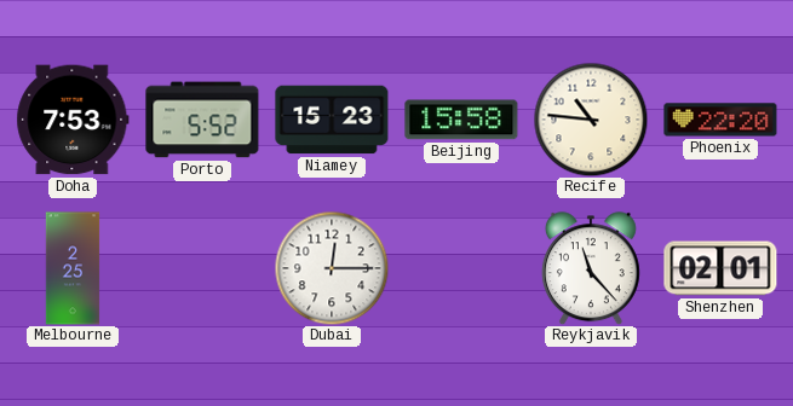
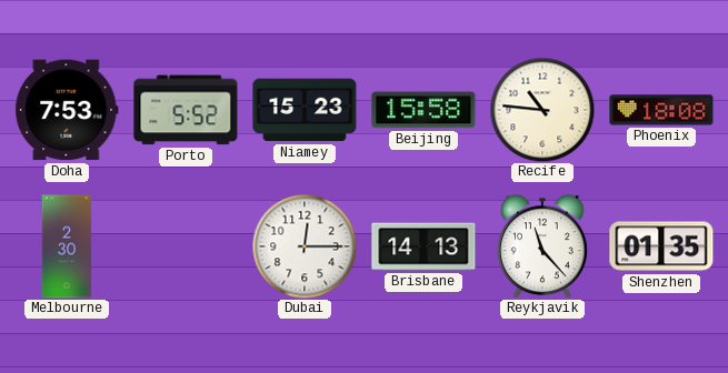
Phoenix: 22:20 -> 18:08
Melbourne: 2:25 -> 2:30
Brisbane: none -> 14:13
Shenzhen: 02:01 -> 01:35
